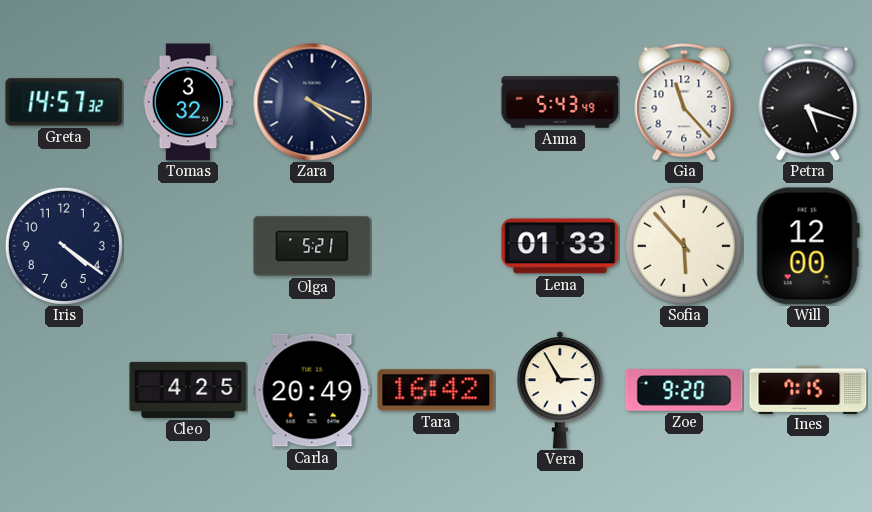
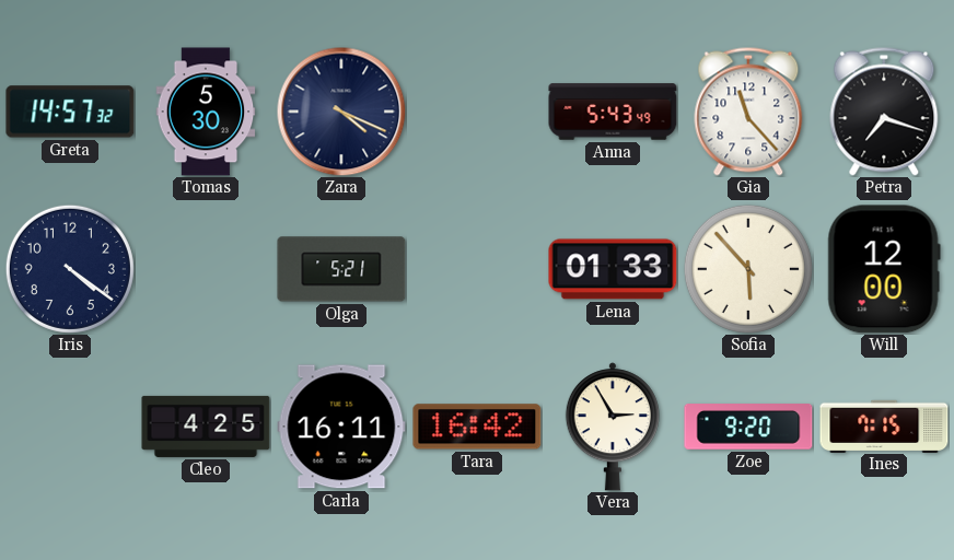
Tomas: 3:32 -> 5:30
Petra: 5:18 -> 7:18
Carla: 20:49 -> 16:11
